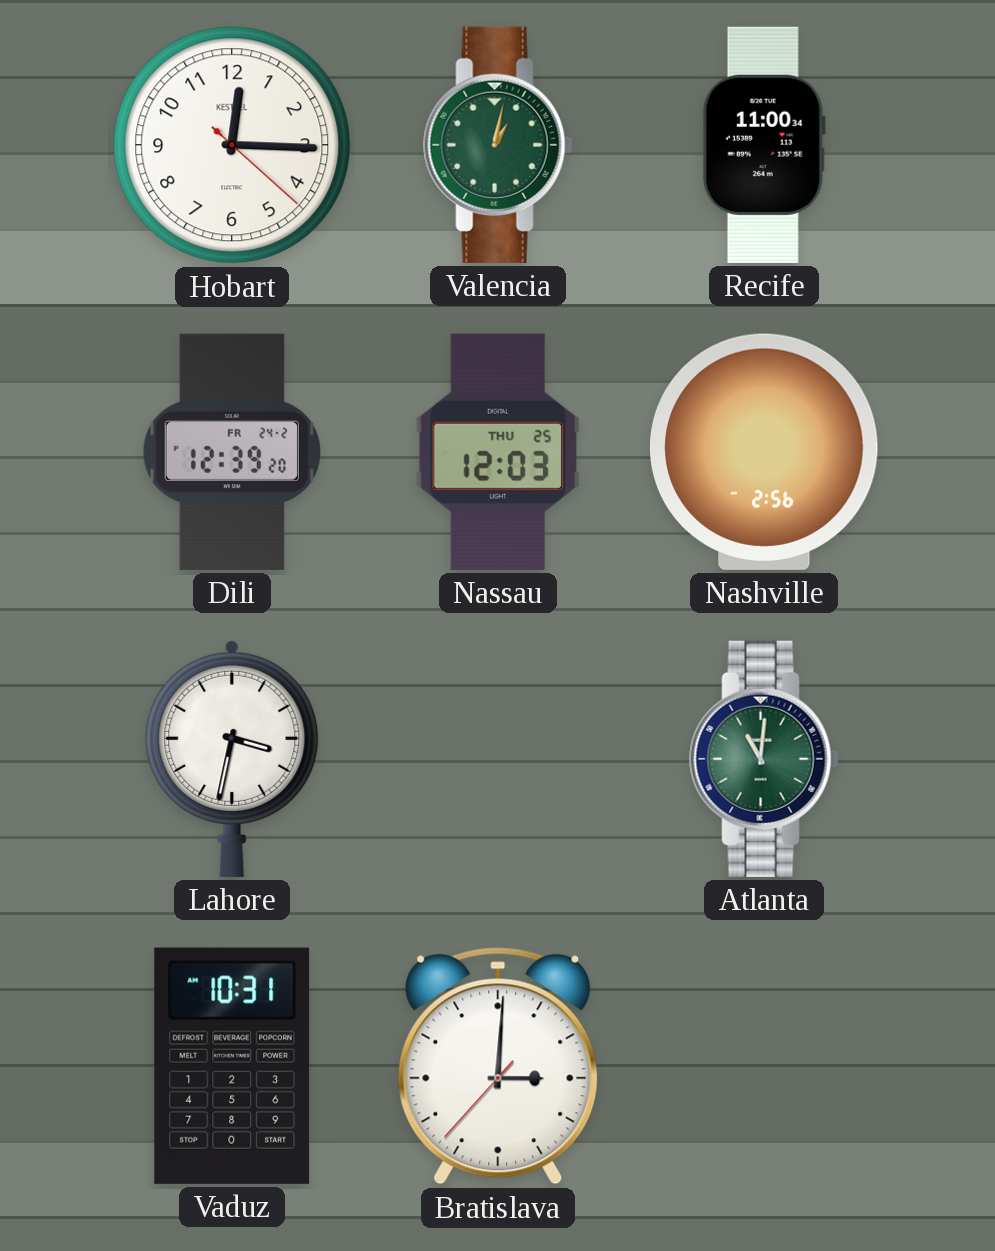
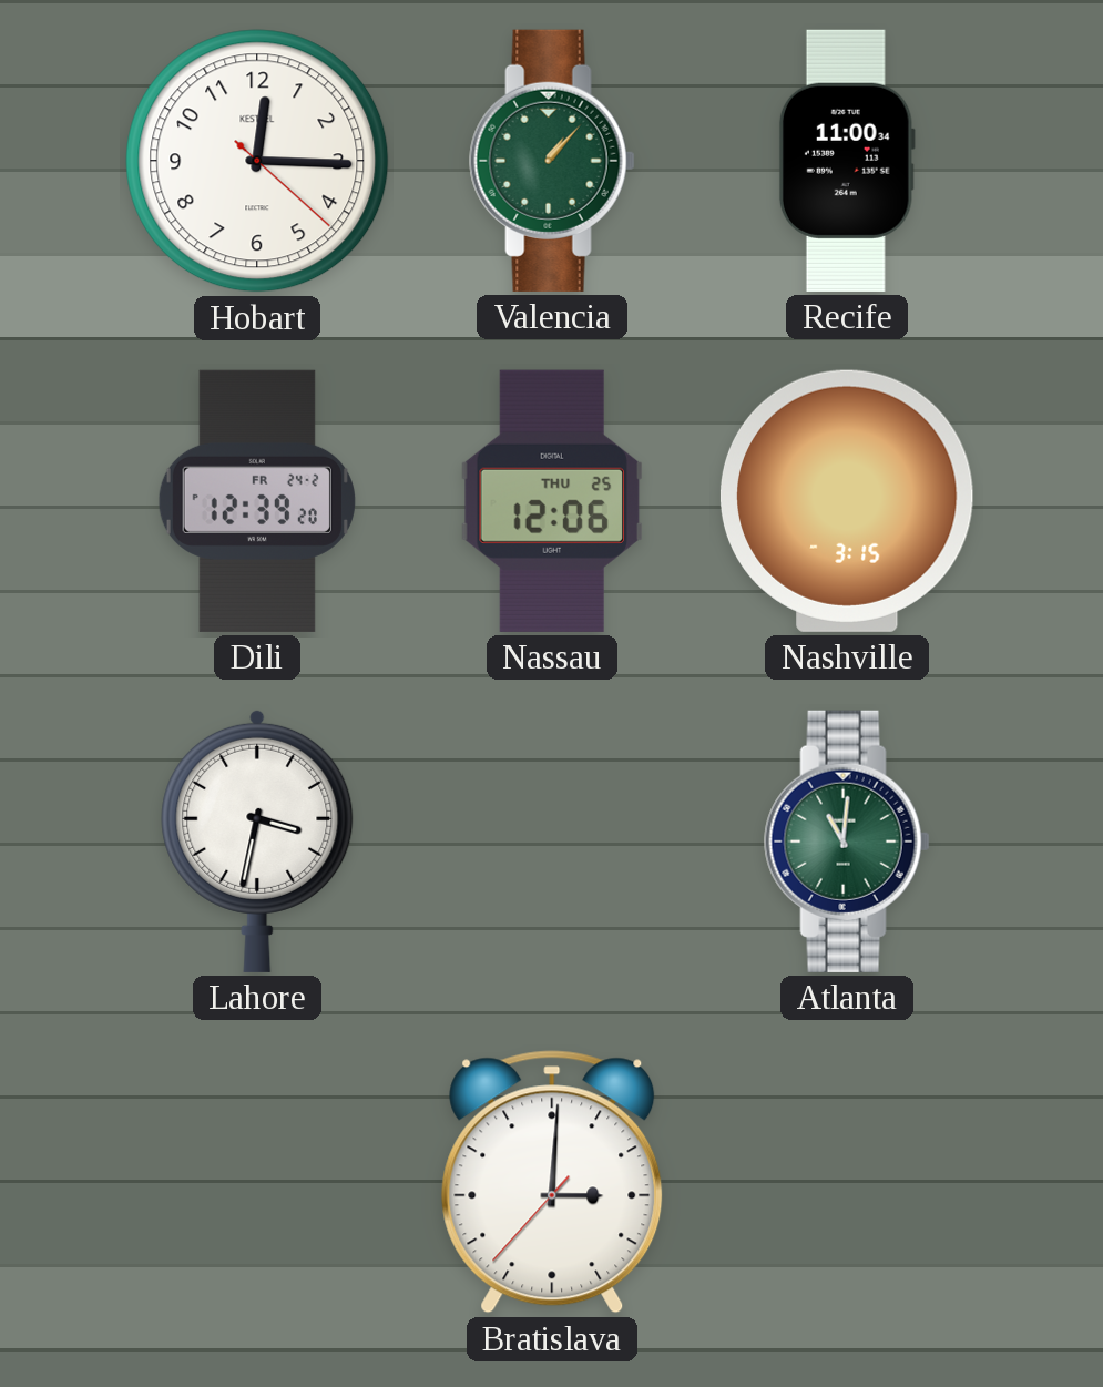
Valencia: 1:02 -> 1:07
Nassau: 12:03 -> 12:06
Nashville: 2:56 -> 3:15
Vaduz: 10:31 -> none
